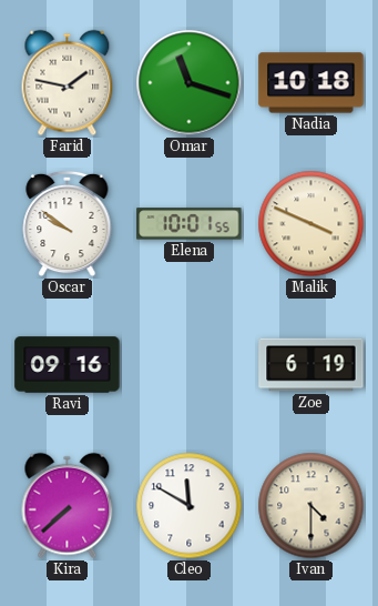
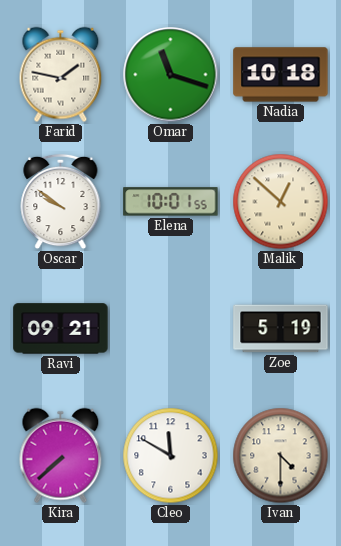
Malik: 3:49 -> 12:52
Ravi: 09:16 -> 09:21
Zoe: 6:19 -> 5:19
